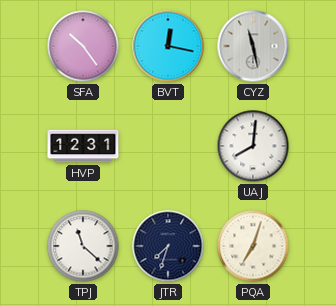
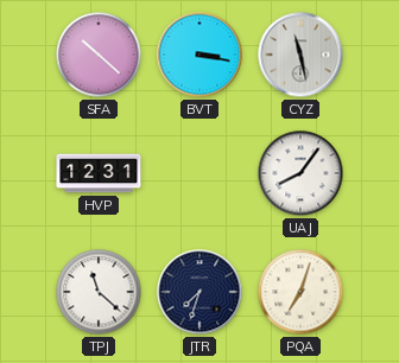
SFA: 10:24 -> 10:22
BVT: 12:17 -> 3:17
UAJ: 8:01 -> 8:06
